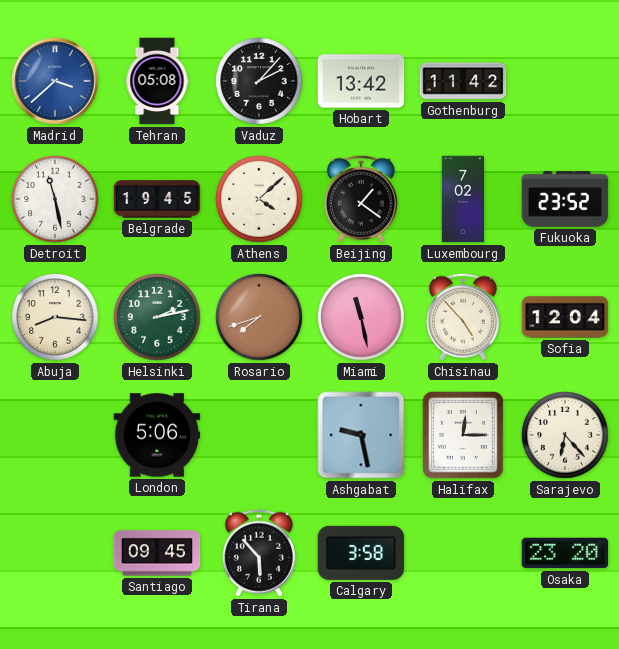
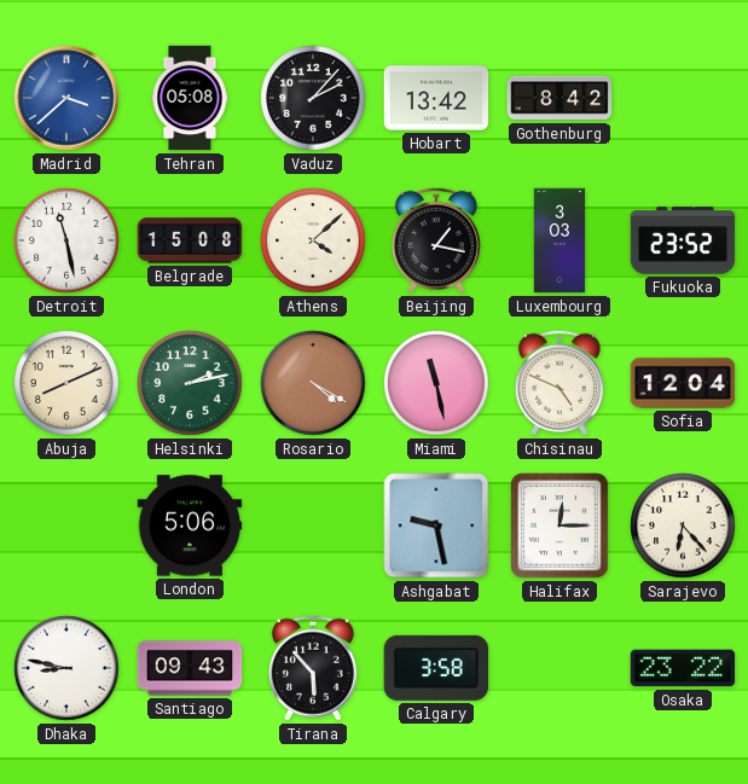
Gothenburg: 11:42 -> 8:42
Belgrade: 19:45 -> 15:08
Beijing: 1:21 -> 1:17
Luxembourg: 7:02 -> 3:03
Abuja: 8:16 -> 8:11
Rosario: 7:42 -> 4:20
Chisinau: 4:53 -> 4:49
Dhaka: none -> 8:47
Santiago: 09:45 -> 09:43
Osaka: 23:20 -> 23:22
